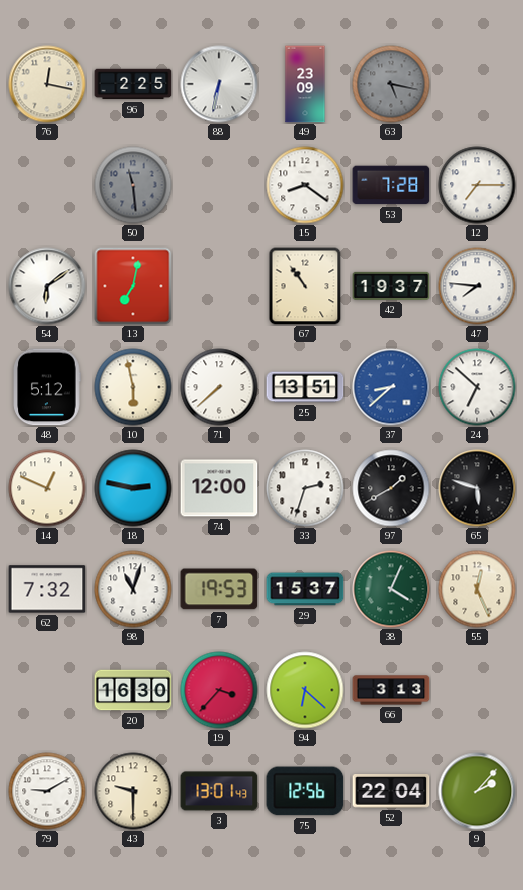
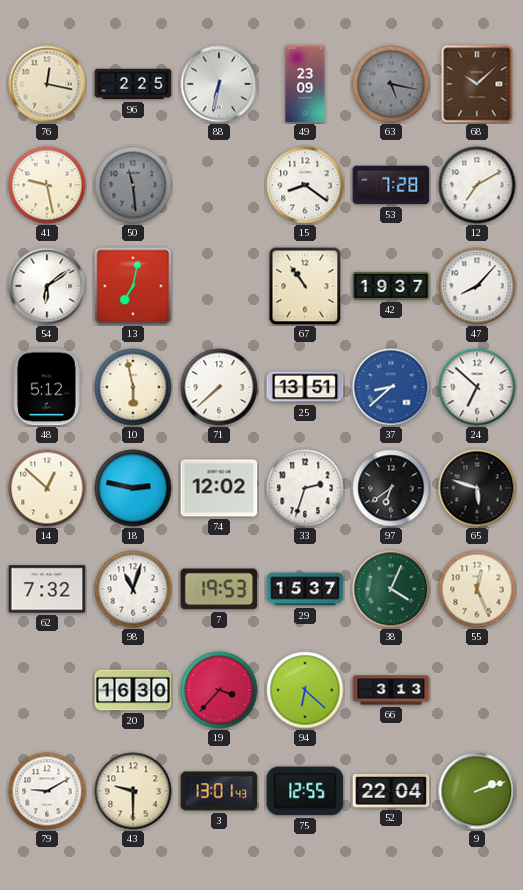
68: none -> 10:08
41: none -> 9:28
12: 7:15 -> 7:10
47: 7:46 -> 8:07
14: 12:49 -> 12:52
74: 12:00 -> 12:02
97: 1:40 -> 6:39
75: 12:56 -> 12:55
9: 2:07 -> 2:12
